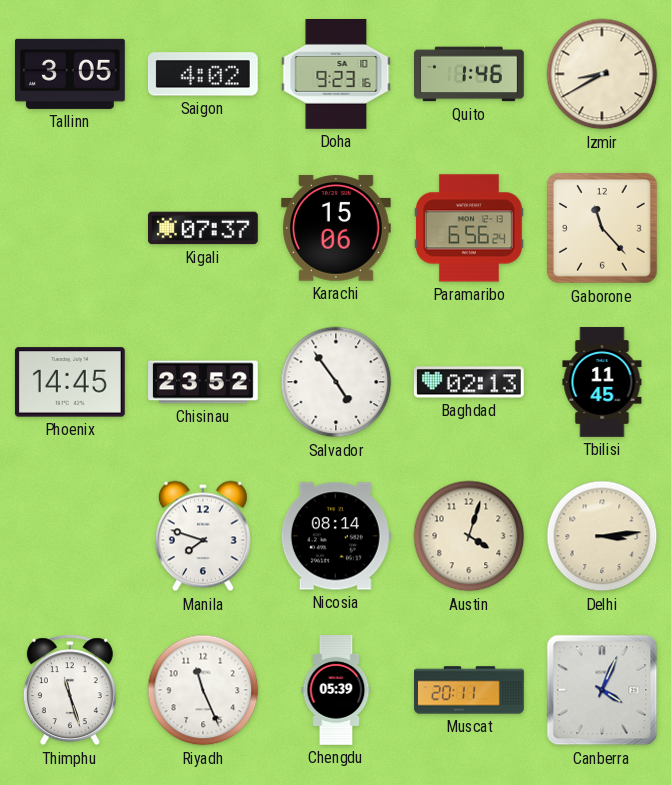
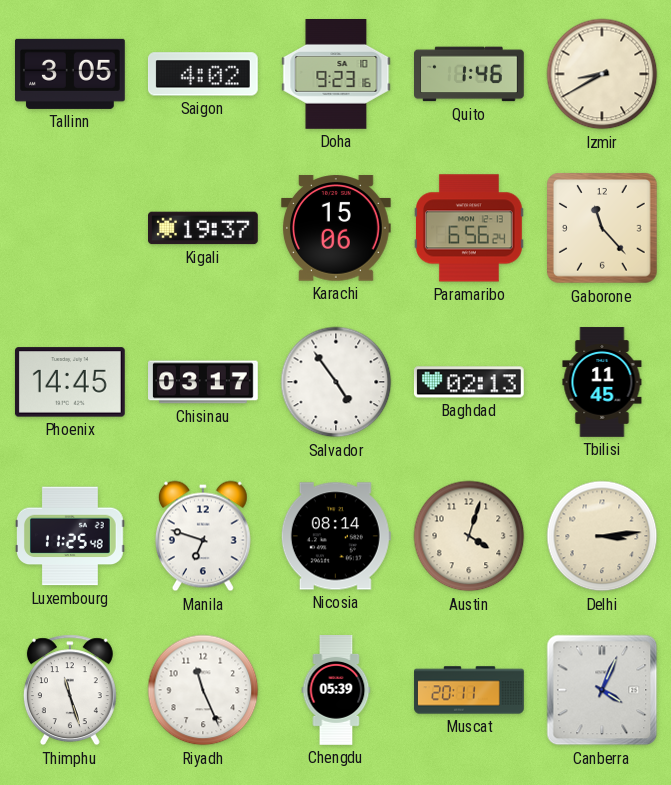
Kigali: 07:37 -> 19:37
Chisinau: 23:52 -> 03:17
Luxembourg: none -> 11:25
Manila: 7:48 -> 6:48
